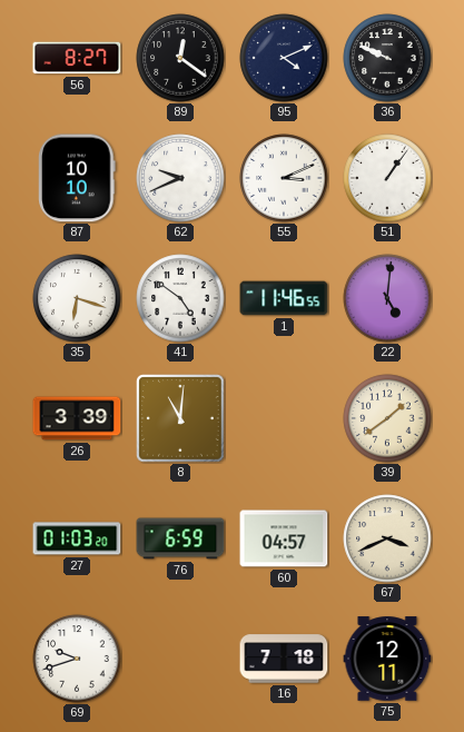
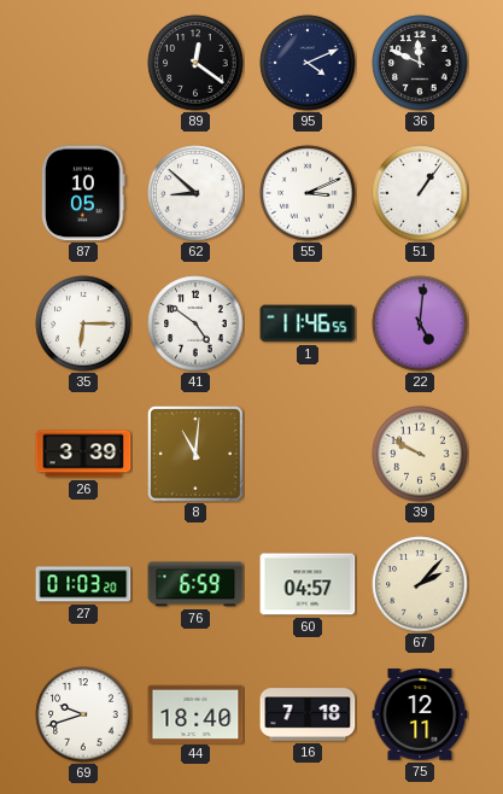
56: 8:27 -> none
36: 9:49 -> 11:49
87: 10:10 -> 10:05
62: 9:41 -> 8:52
35: 6:18 -> 6:15
39: 1:39 -> 9:50
67: 3:41 -> 2:07
44: none -> 18:40
